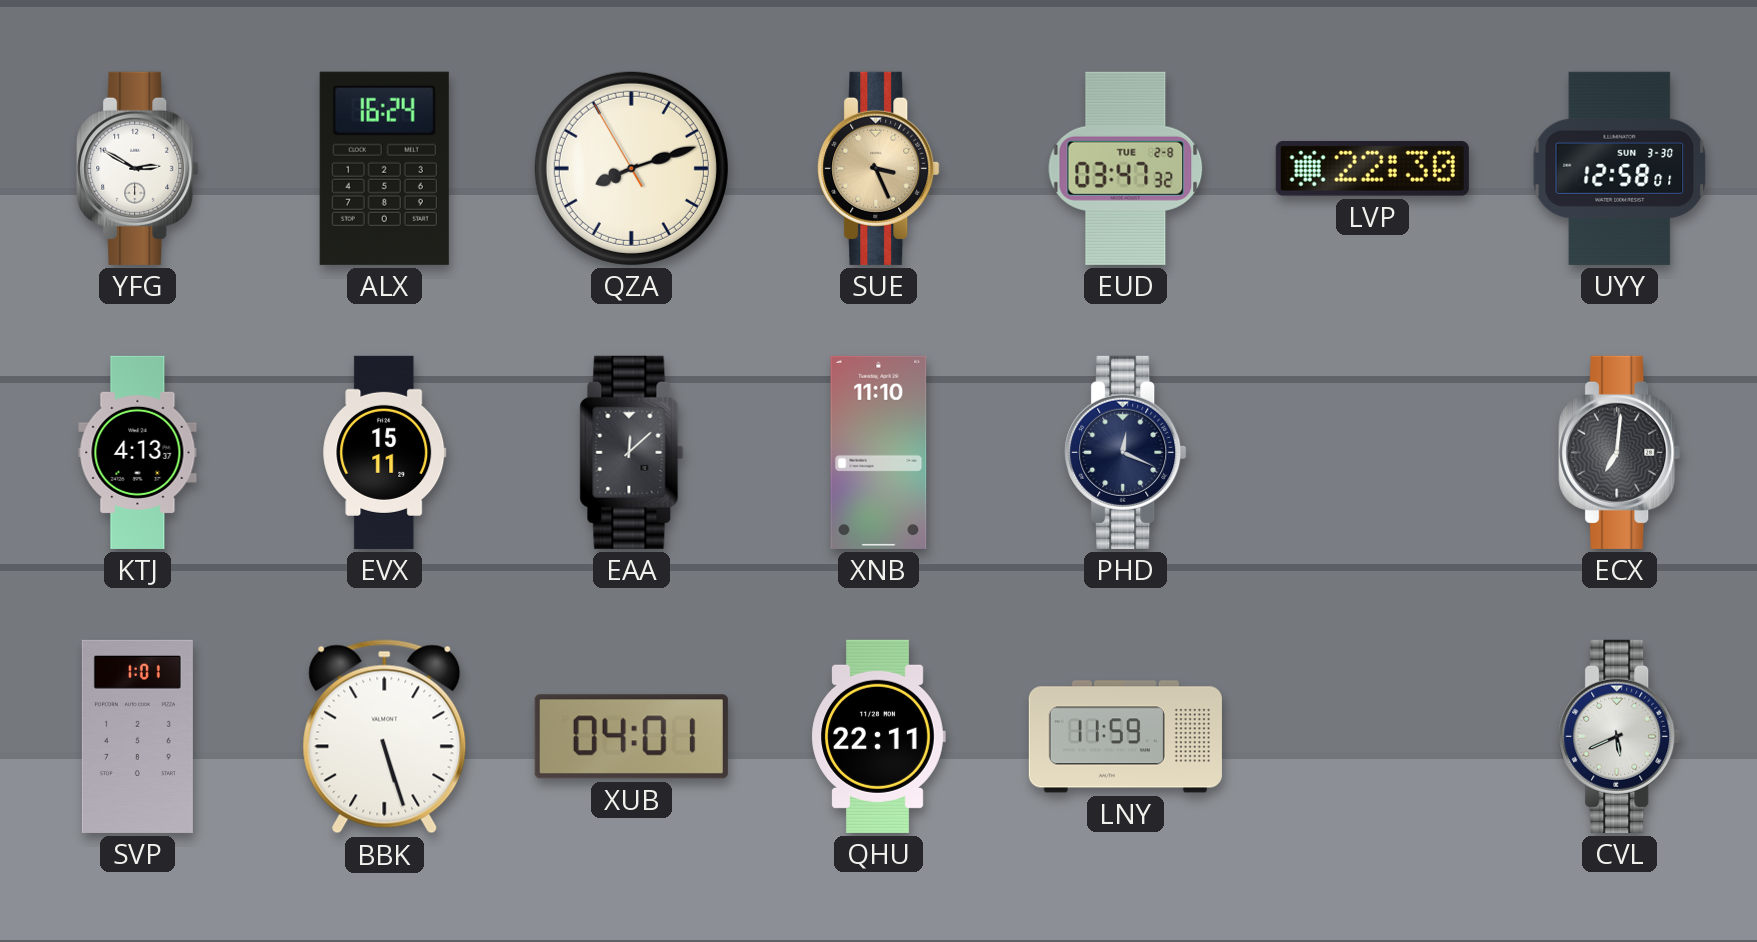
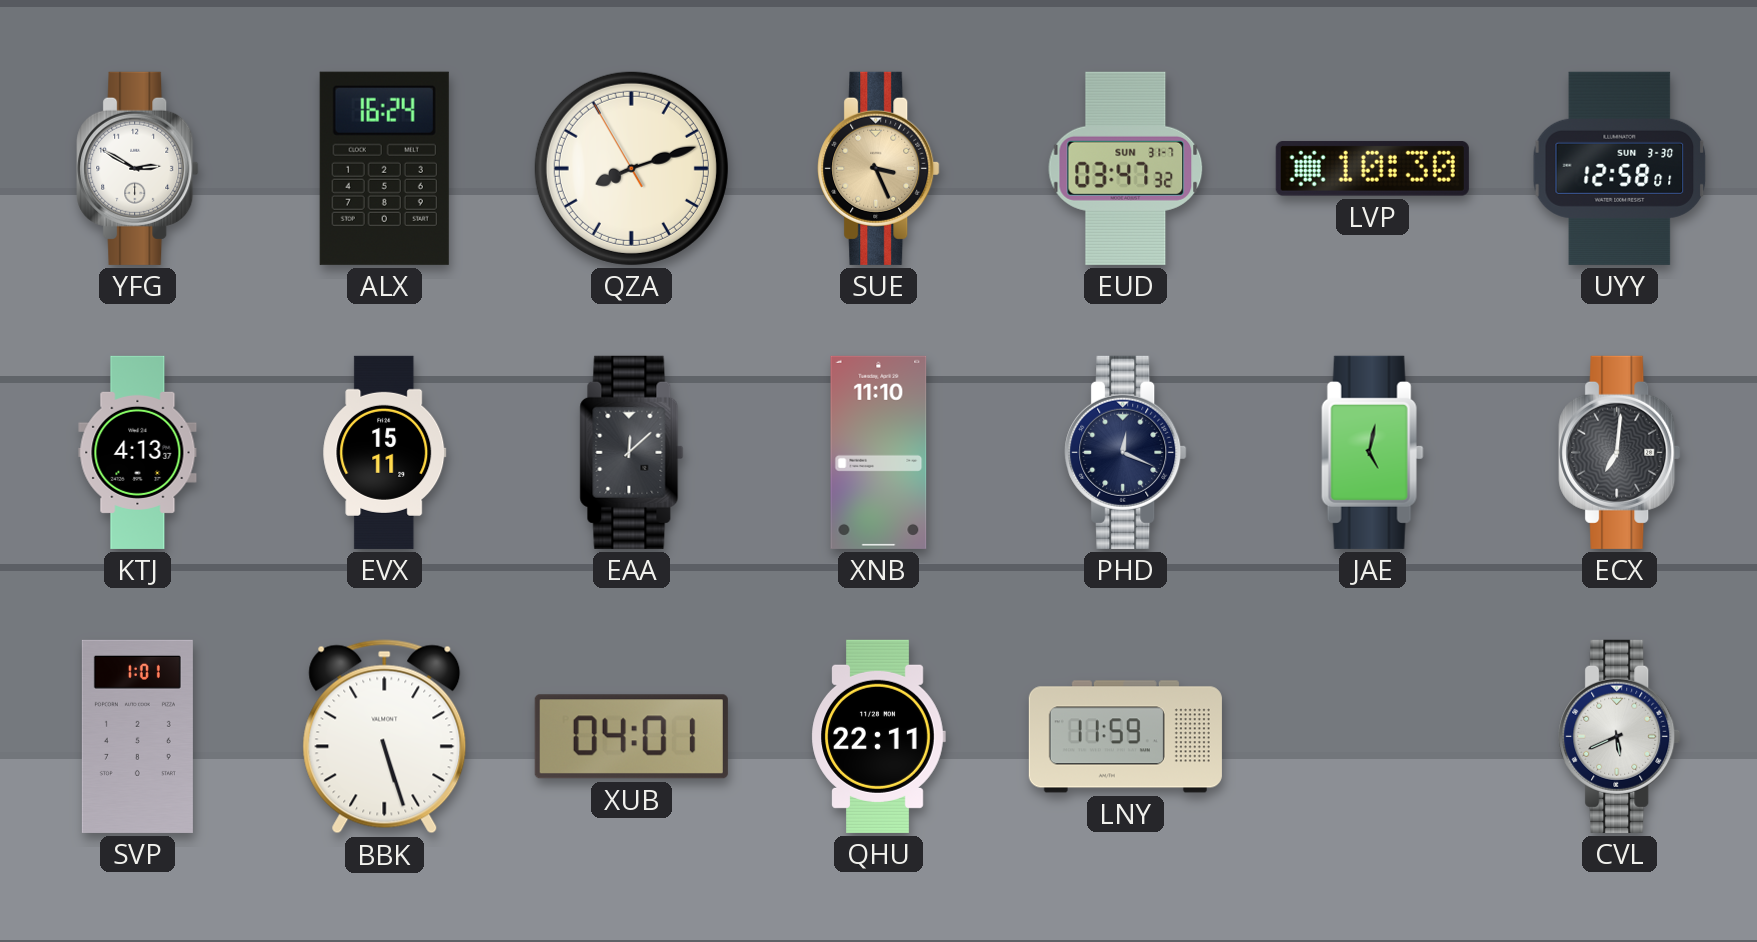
EUD date: TUE 2-8 -> SUN 31-7
LVP: 22:30 -> 10:30
JAE: none -> 5:02
